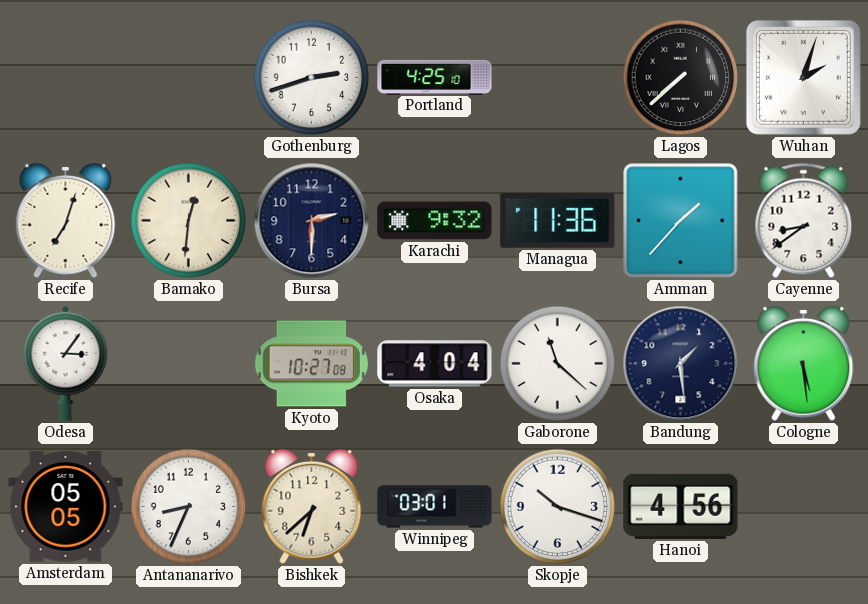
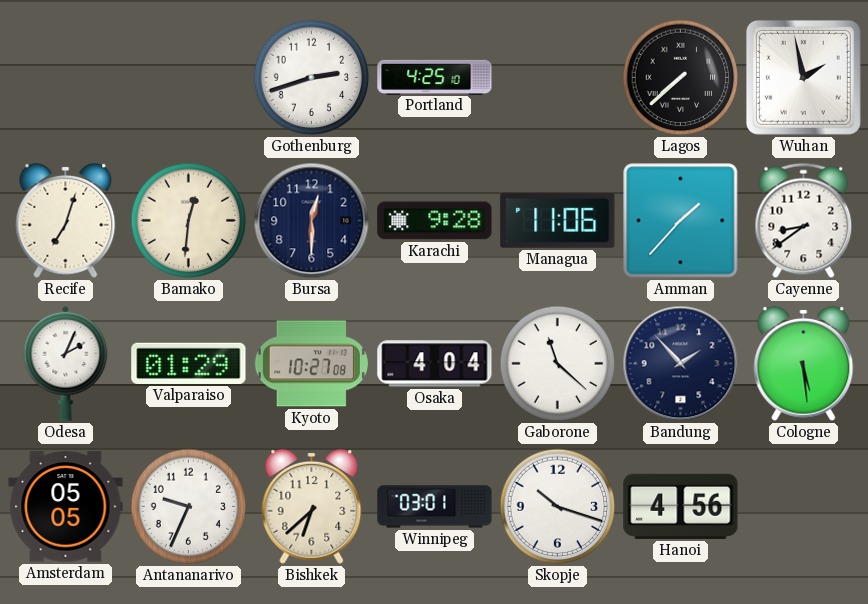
Wuhan: 2:03 -> 1:58
Bursa: 2:30 -> 12:30
Karachi: 9:32 -> 9:28
Managua: 11:36 -> 11:06
Odesa: 3:06 -> 2:04
Valparaiso: none -> 01:29
Bandung: 1:29 -> 1:53
Antananarivo: 8:34 -> 9:34
